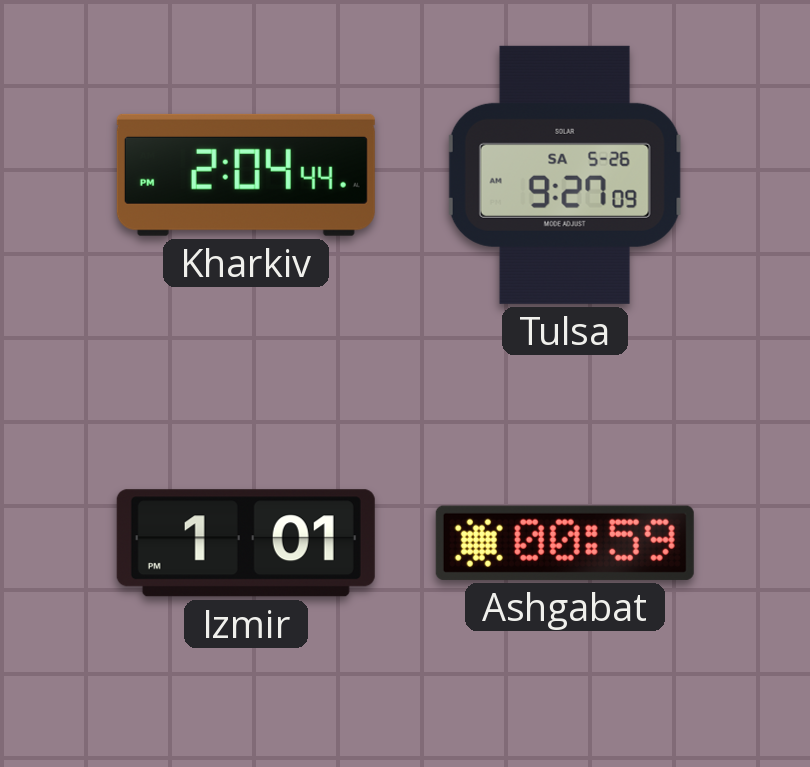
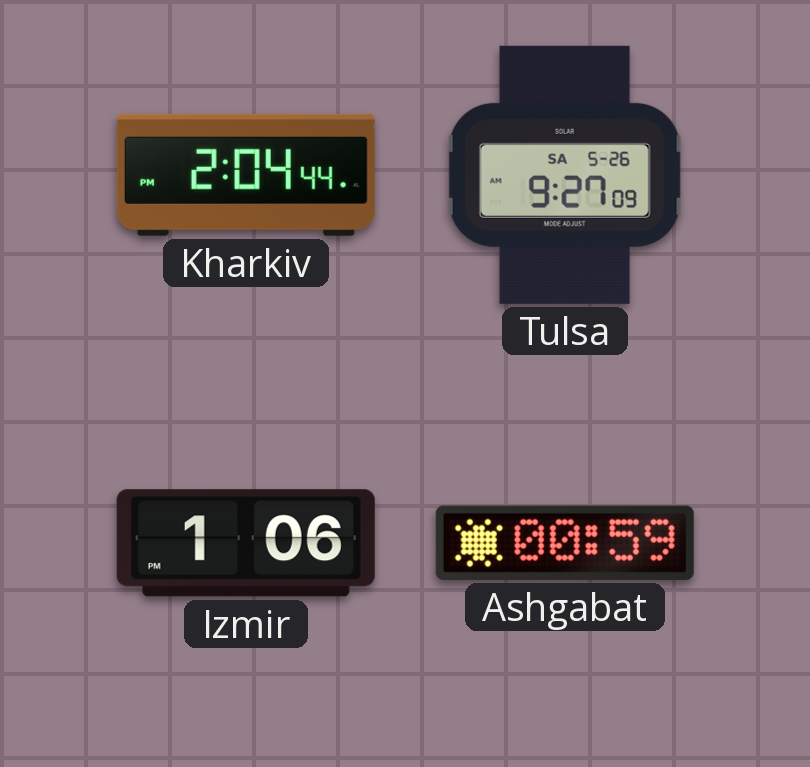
Izmir: 1:01 -> 1:06
